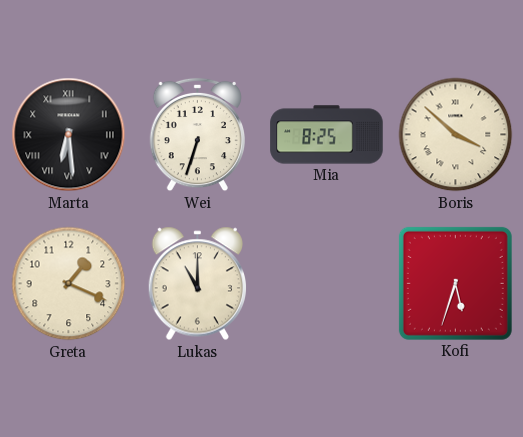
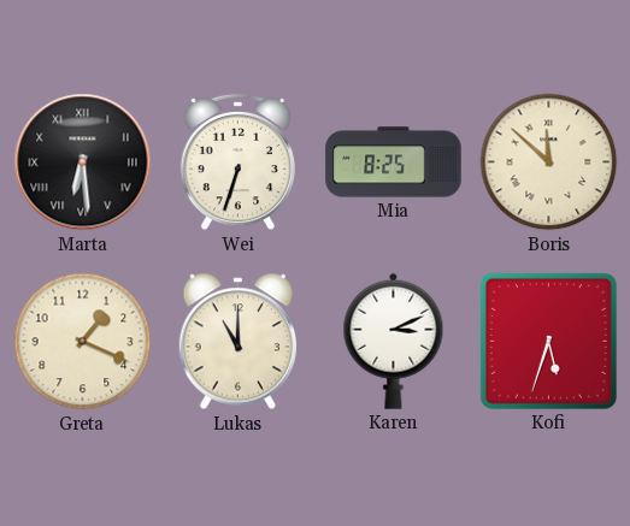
Boris: 3:52 -> 11:52
Karen: none -> 3:11
